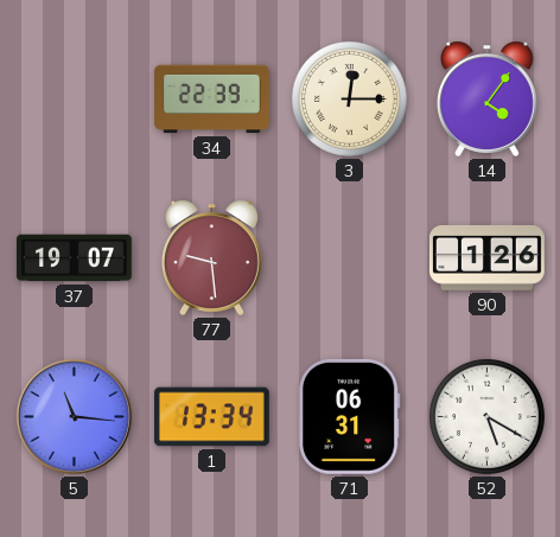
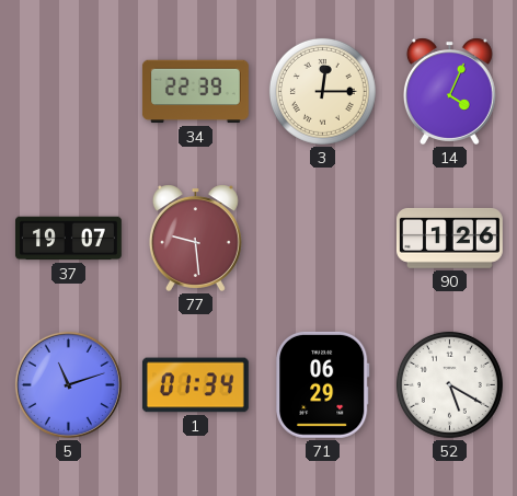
14: 4:06 -> 4:04
5: 11:16 -> 11:12
1: 13:34 -> 01:34
71: 06:31 -> 06:29
